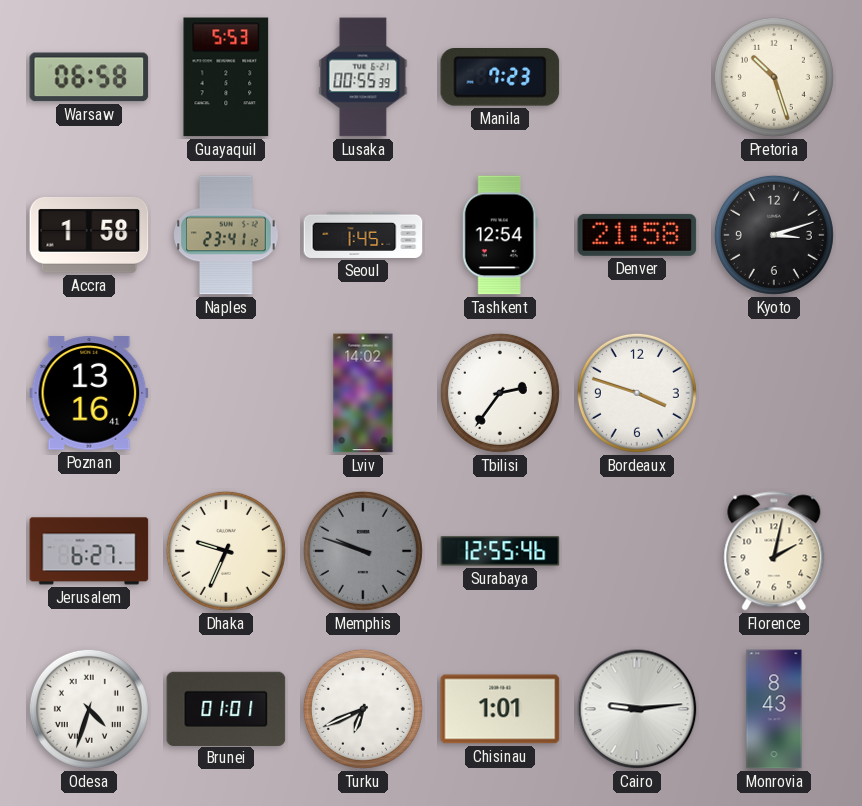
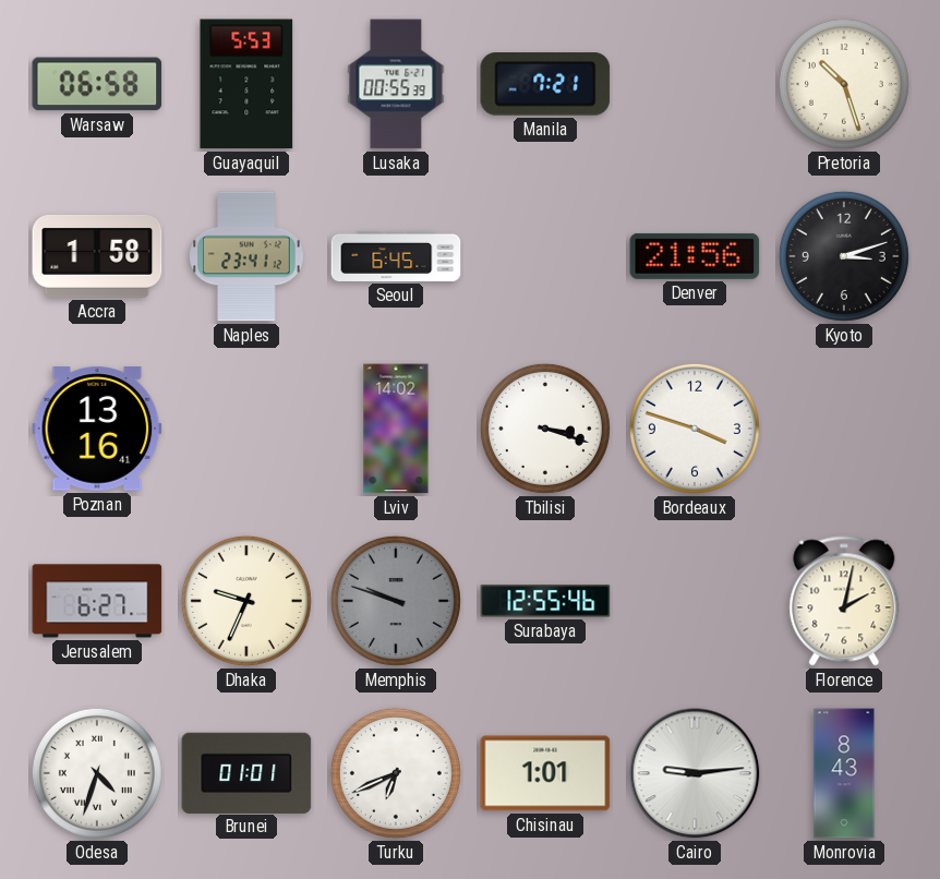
Manila: 7:23 -> 7:21
Seoul: 1:45 -> 6:45
Tashkent: 12:54 -> none
Denver: 21:58 -> 21:56
Tbilisi: 2:36 -> 3:18
